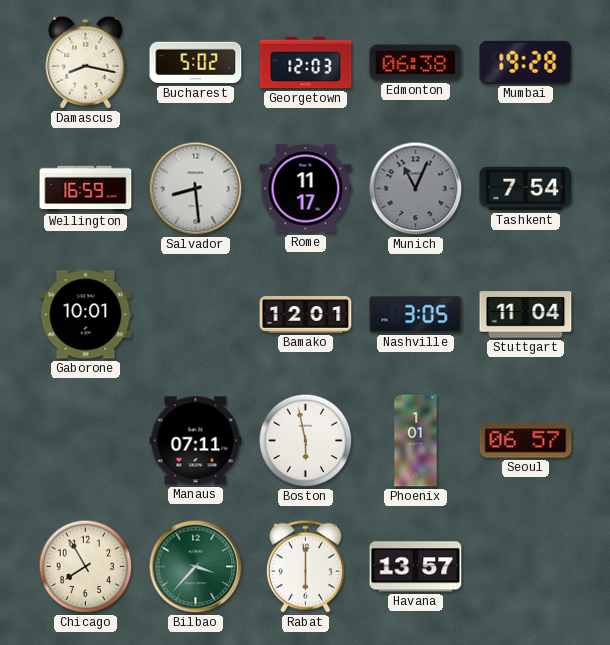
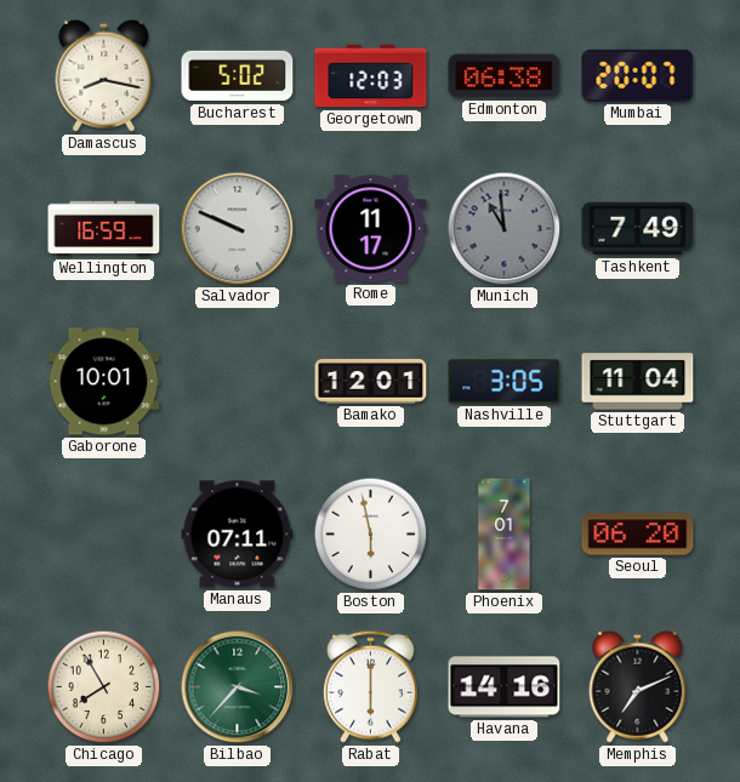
Mumbai: 19:28 -> 20:07
Salvador: 8:29 -> 9:49
Munich: 11:04 -> 10:59
Tashkent: 7:54 -> 7:49
Phoenix: 1:01 -> 7:01
Seoul: 06:57 -> 06:20
Havana: 13:57 -> 14:16
Memphis: none -> 7:11
